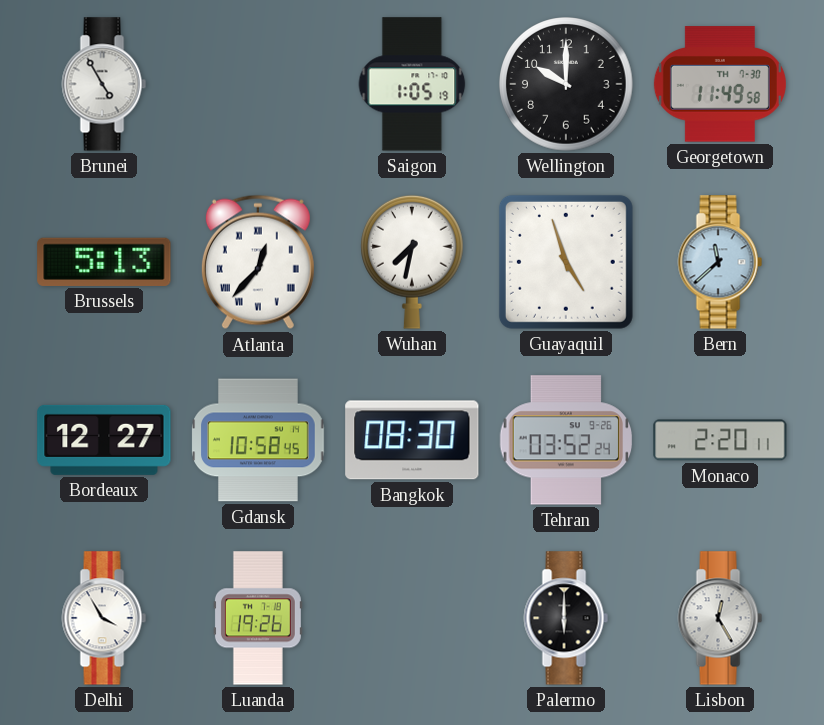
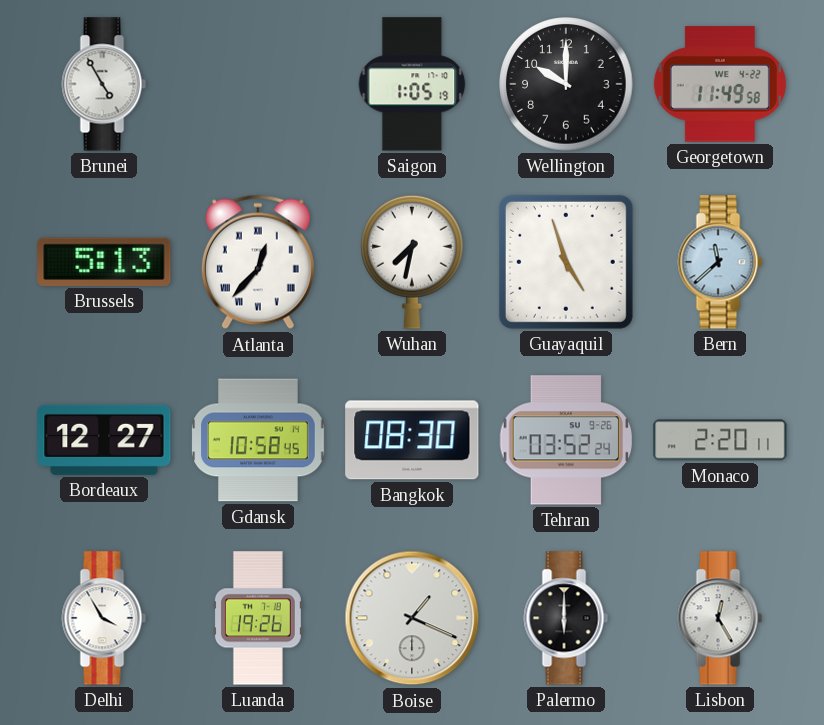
Georgetown date: TH 7-30 -> WE 4-22
Boise: none -> 1:19
